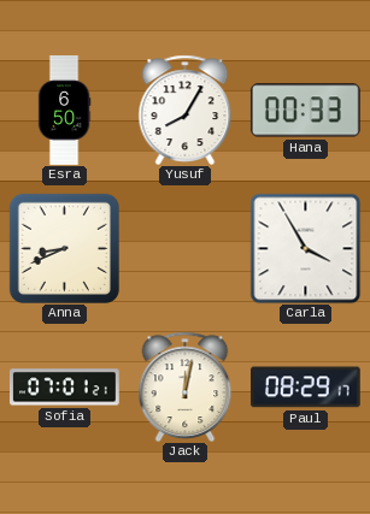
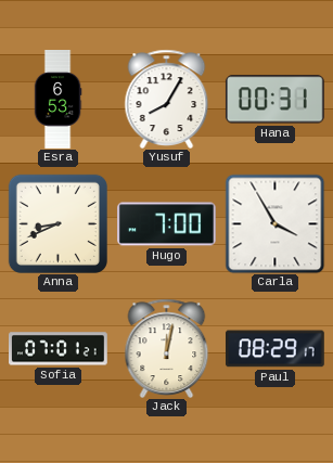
Esra: 6:50 -> 6:53
Hana: 00:33 -> 00:31
Hugo: none -> 7:00
